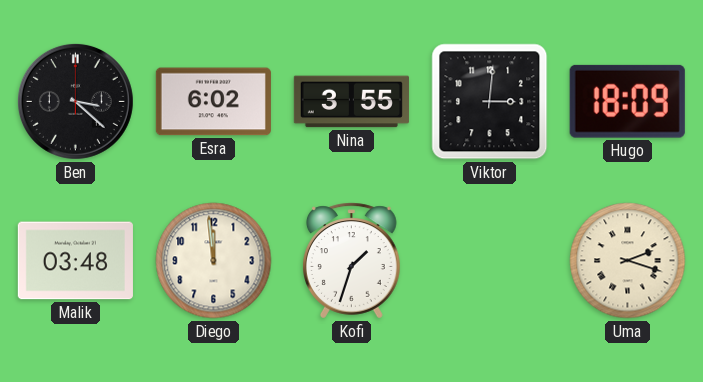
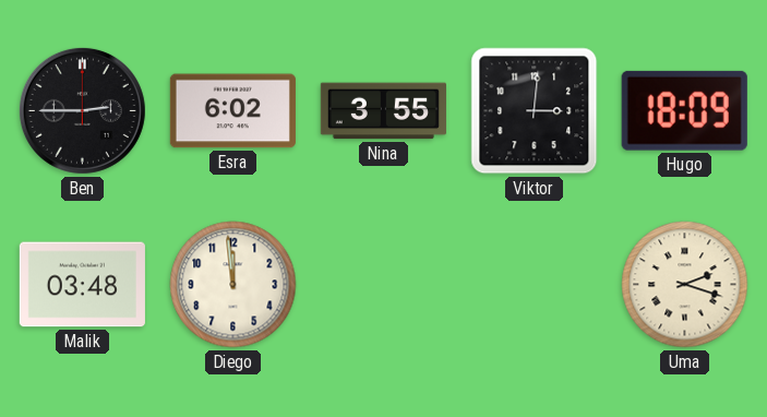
Ben: 3:22 -> 2:45
Kofi: 1:33 -> none
